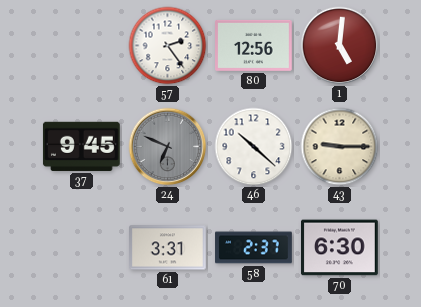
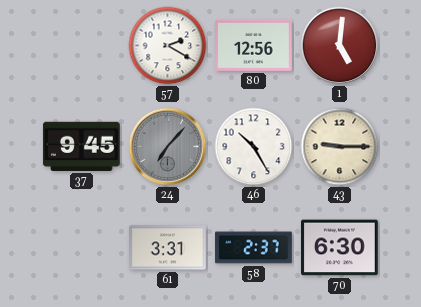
57: 2:24 -> 2:20
24: 6:49 -> 7:07
46: 10:22 -> 10:25
